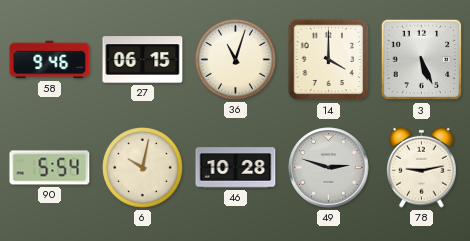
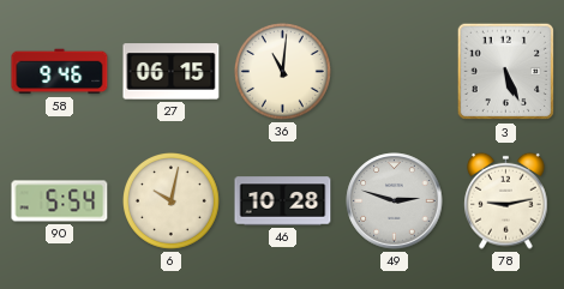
36: 11:03 -> 11:01
14: 4:00 -> none
